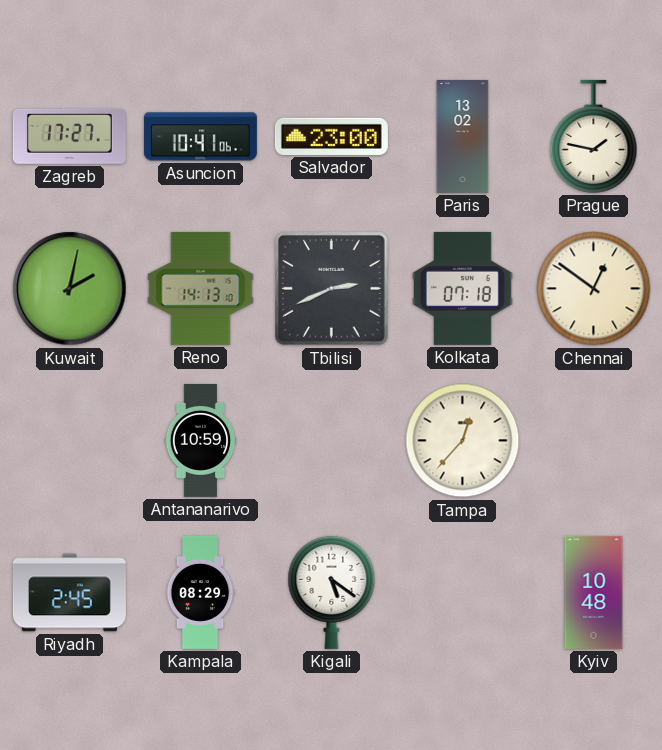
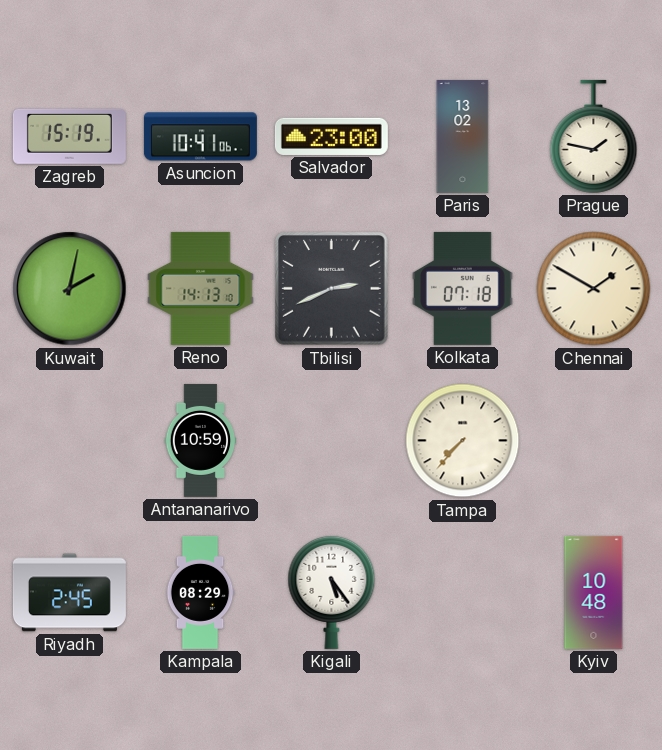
Zagreb: 17:27 -> 15:19
Chennai: 12:51 -> 1:50
Tampa: 12:37 -> 7:37
Kigali: 5:21 -> 5:24
